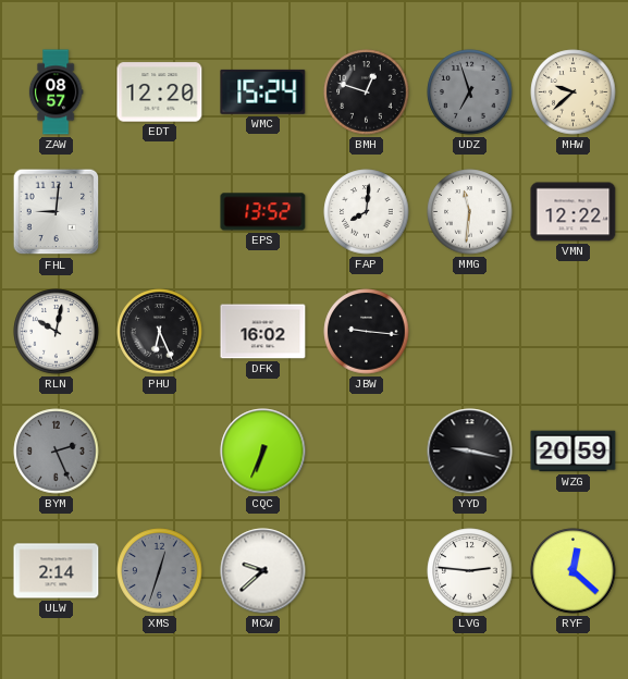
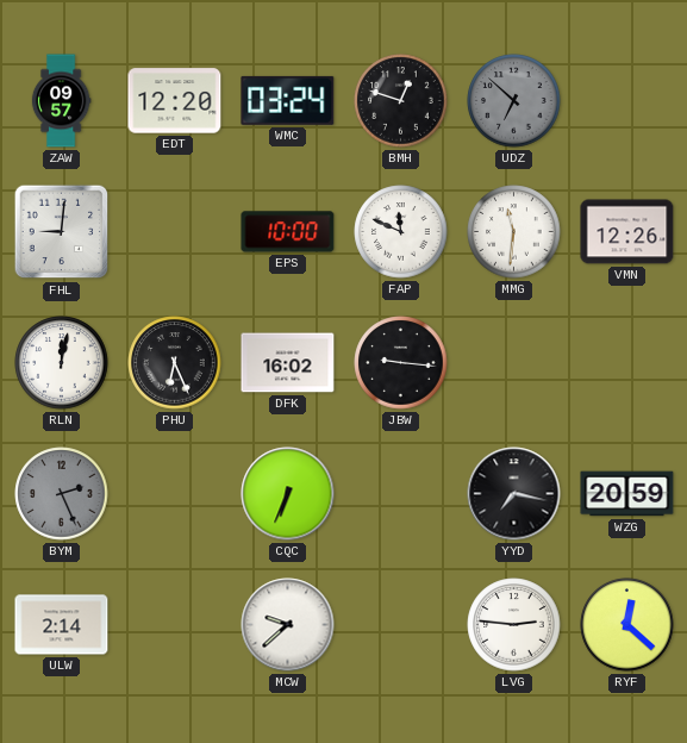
ZAW: 08:57 -> 09:57
WMC: 15:24 -> 03:24
UDZ: 6:57 -> 6:52
MHW: 9:38 -> none
EPS: 13:52 -> 10:00
FAP: 8:01 -> 11:49
VMN: 12:22 -> 12:26
RLN: 10:02 -> 12:02
YYD: 9:17 -> 7:17
XMS: 12:33 -> none
